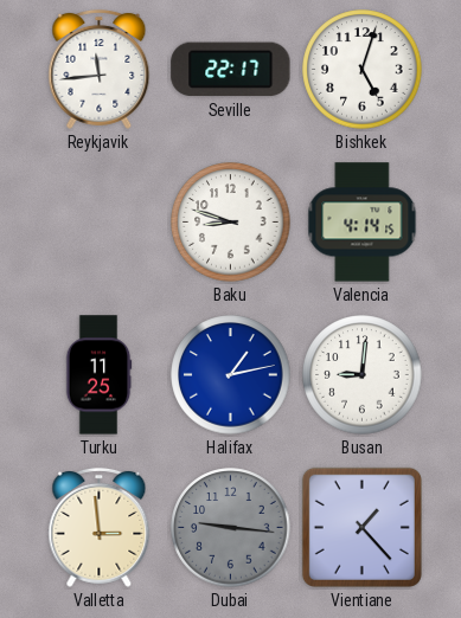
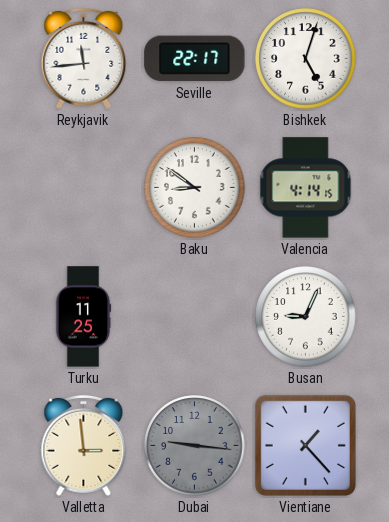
Baku: 8:48 -> 8:51
Halifax: 1:13 -> none
Busan: 9:01 -> 9:04
